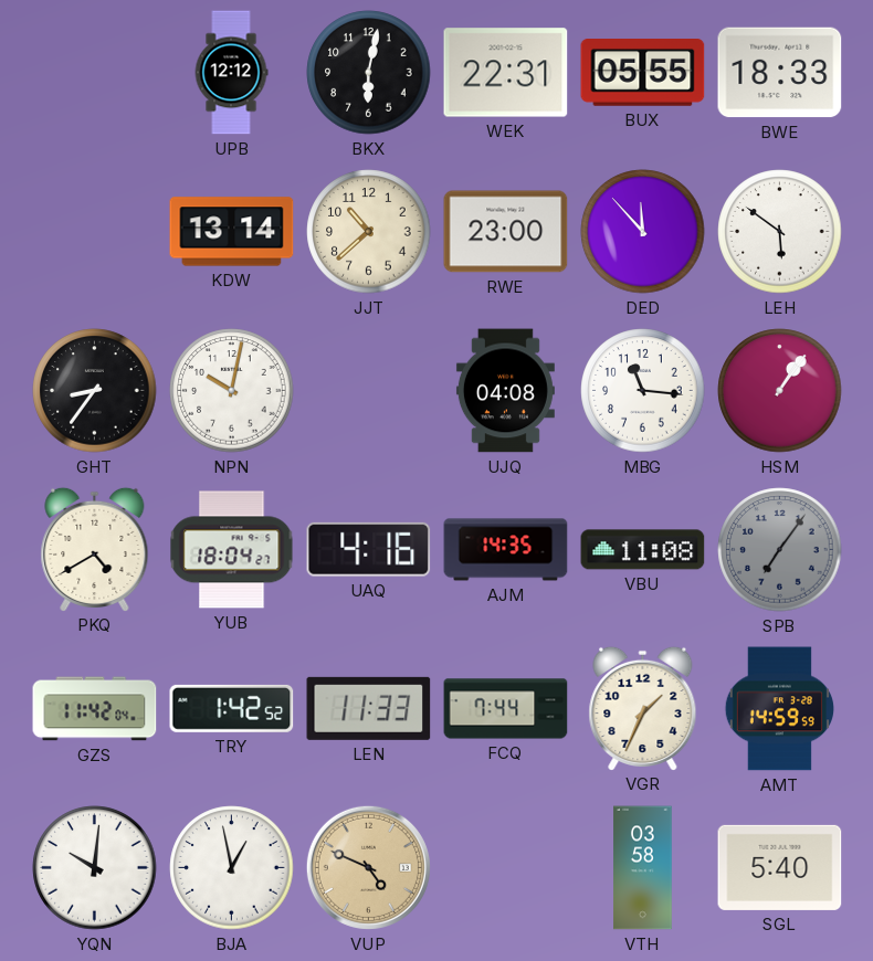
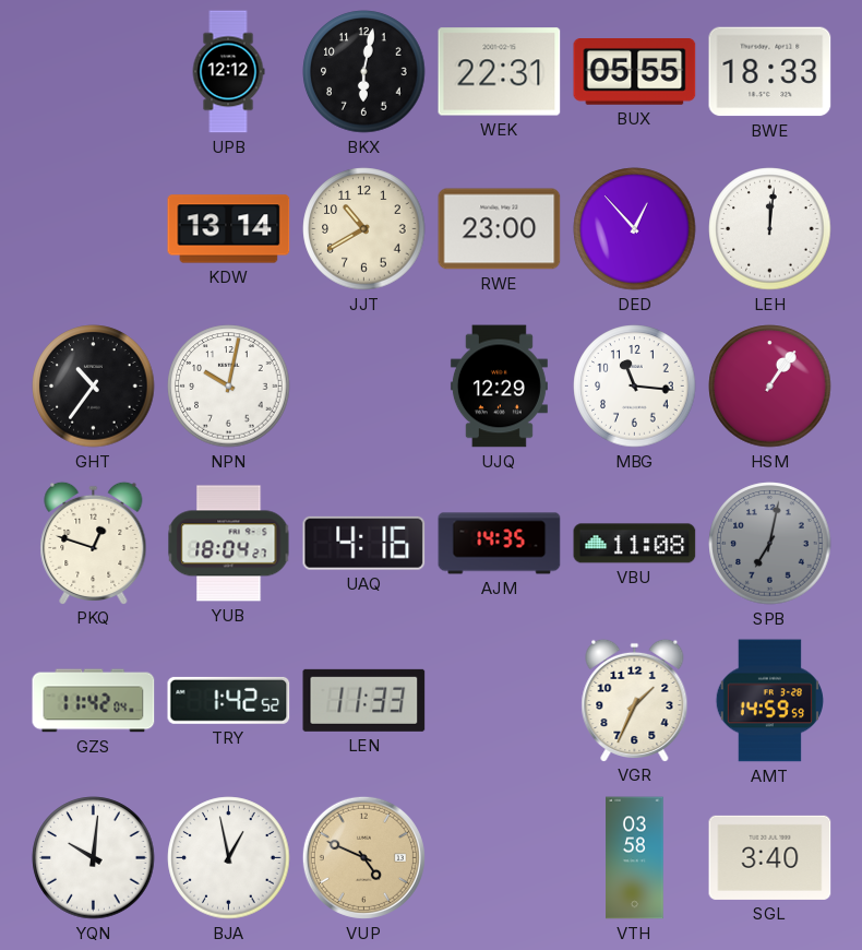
JJT: 10:38 -> 10:40
DED: 11:53 -> 12:53
LEH: 5:51 -> 12:01
GHT: 8:36 -> 10:36
UJQ: 04:08 -> 12:29
PKQ: 4:40 -> 12:48
SPB: 7:06 -> 7:02
FCQ: 7:44 -> none
SGL: 5:40 -> 3:40
